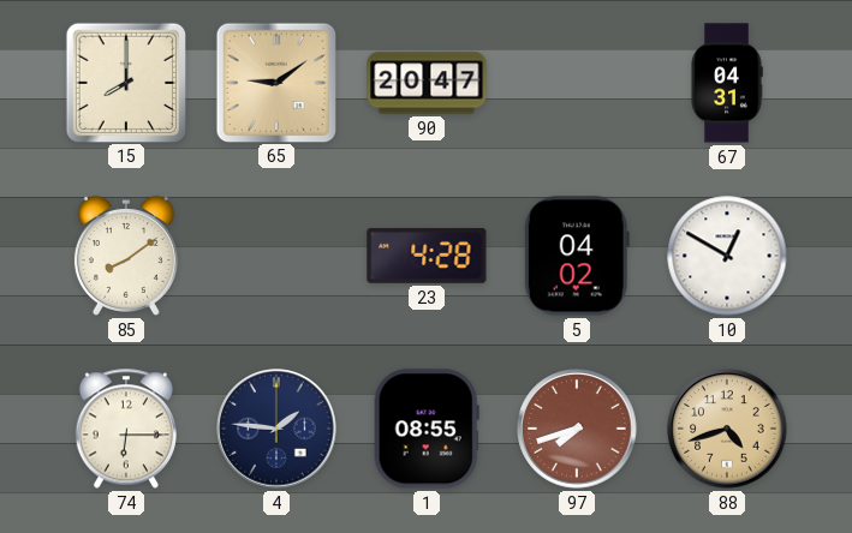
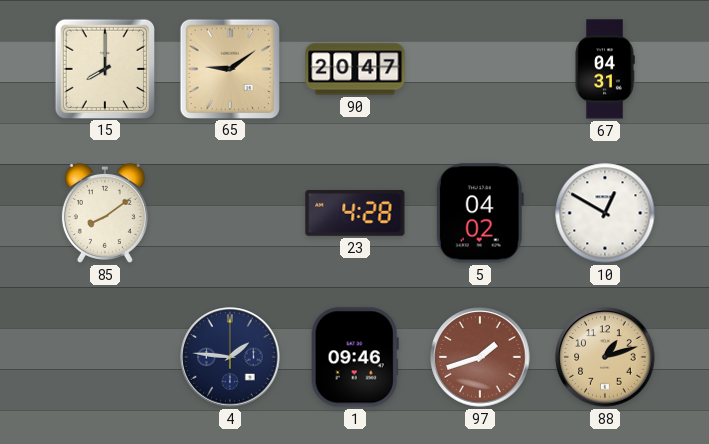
74: 6:15 -> none
1: 08:55 -> 09:46
97: 7:42 -> 1:42
88: 4:42 -> 1:12
